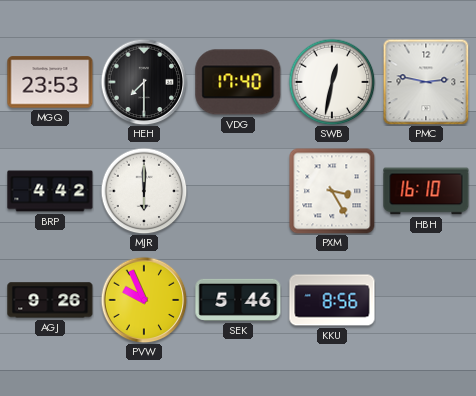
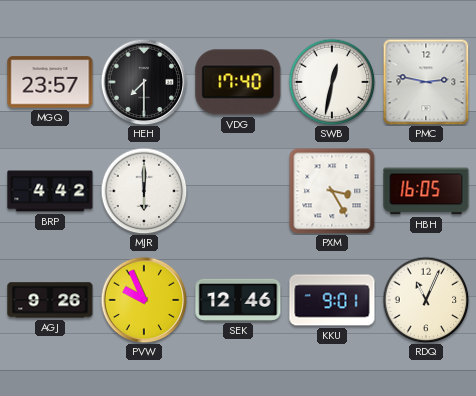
MGQ: 23:53 -> 23:57
HBH: 16:10 -> 16:05
SEK: 5:46 -> 12:46
KKU: 8:56 -> 9:01
RDQ: none -> 11:04
